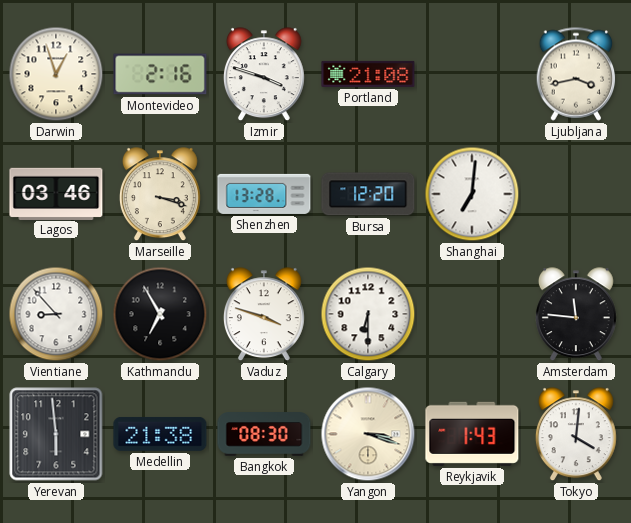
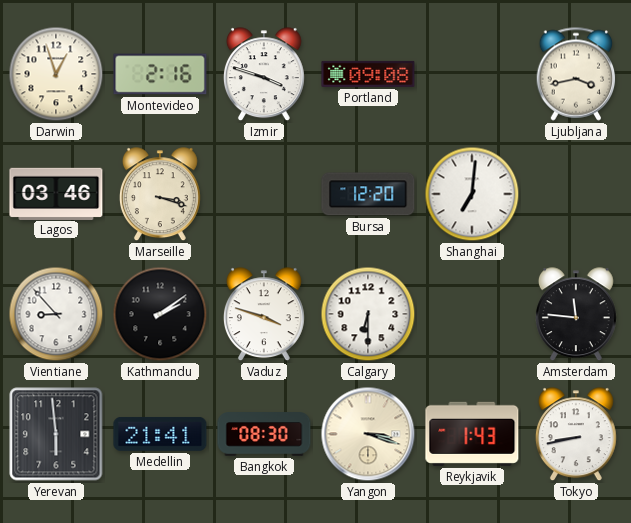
Portland: 21:08 -> 09:08
Shenzhen: 13:28 -> none
Kathmandu: 6:55 -> 2:09
Medellin: 21:38 -> 21:41
Tokyo: 4:01 -> 8:43
